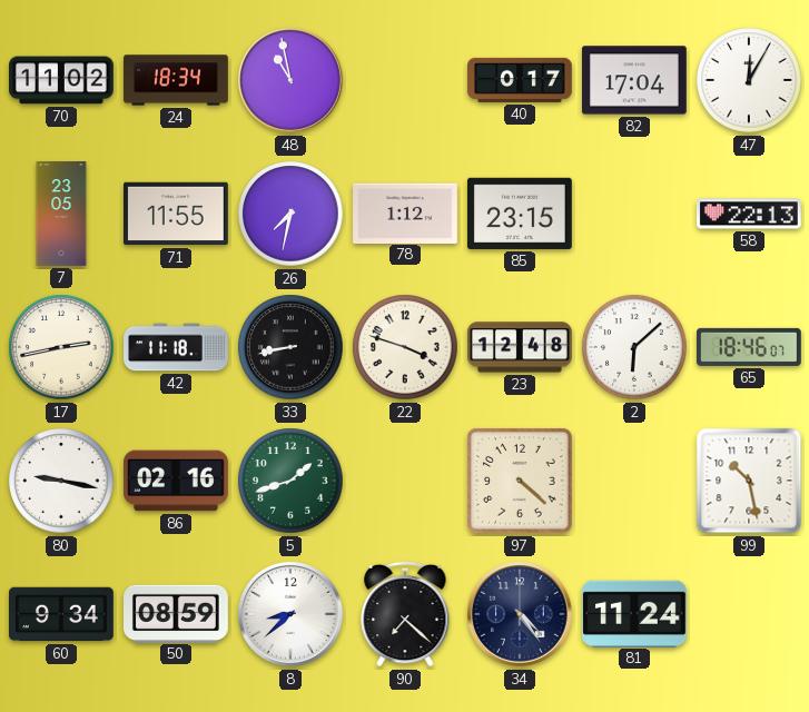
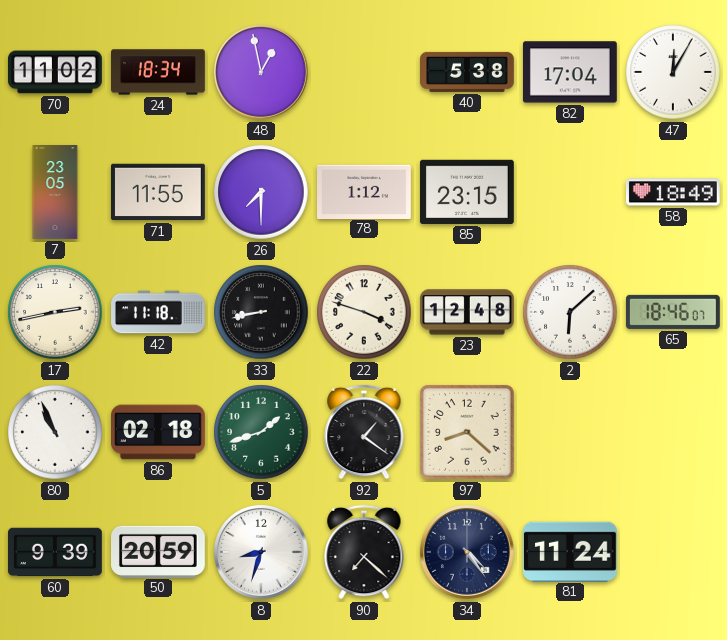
48: 10:58 -> 12:58
40: 0:17 -> 5:38
26: 7:32 -> 7:30
58: 22:13 -> 18:49
80: 9:17 -> 10:56
86: 02:16 -> 02:18
92: none -> 1:21
97: 4:22 -> 8:22
99: 10:28 -> none
60: 9:34 -> 9:39
50: 08:59 -> 20:59
8: 8:38 -> 8:33
